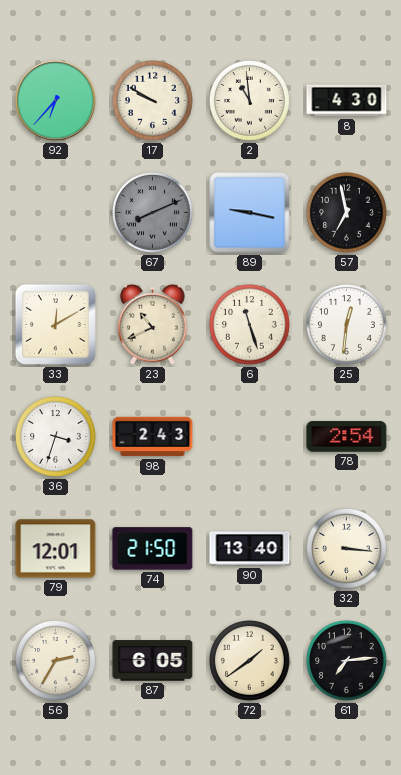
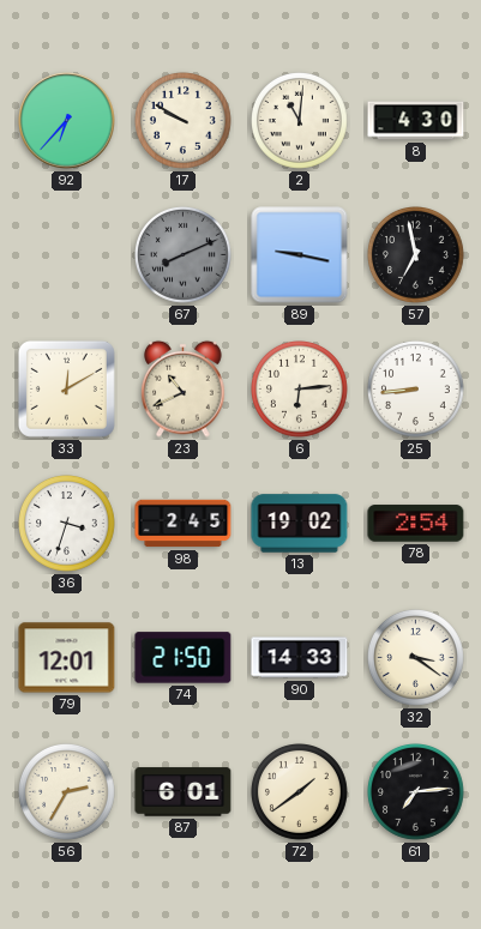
2: 10:59 -> 11:01
6: 11:27 -> 6:14
25: 12:31 -> 8:44
98: 2:43 -> 2:45
13: none -> 19:02
90: 13:40 -> 14:33
32: 3:16 -> 3:21
87: 6:05 -> 6:01
